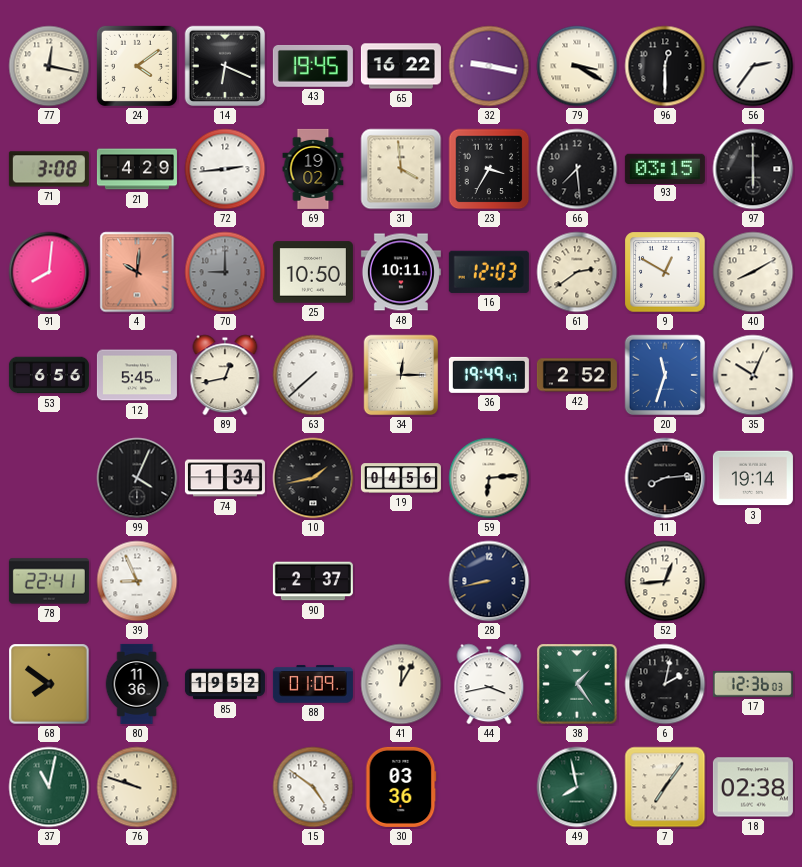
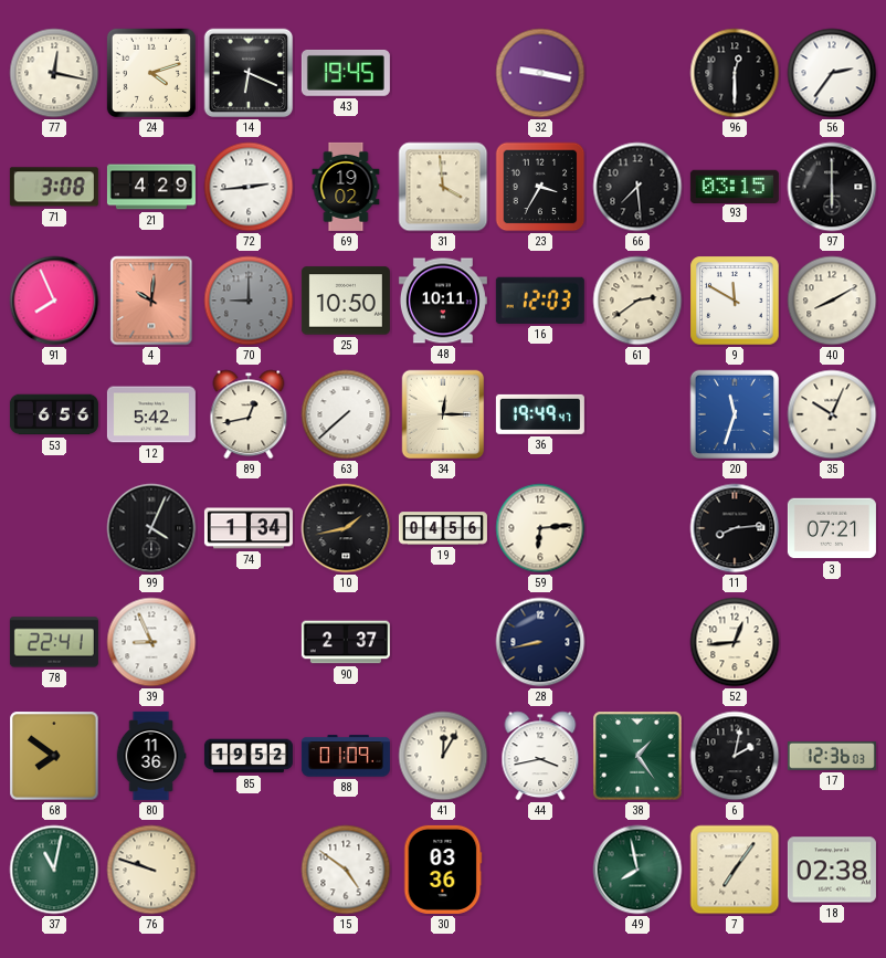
24: 4:09 -> 4:12
65: 16:22 -> none
79: 3:20 -> none
91: 8:01 -> 7:56
9: 12:50 -> 11:50
12: 5:45 -> 5:42
42: 2:52 -> none
3: 19:14 -> 07:21
